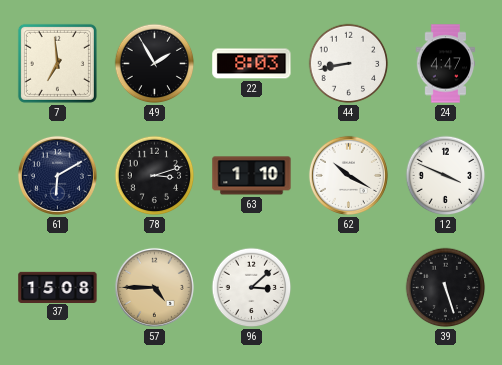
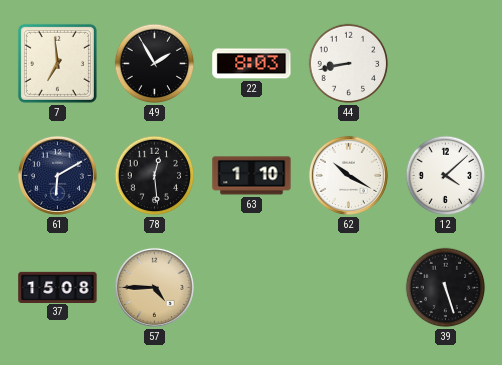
24: 4:47 -> none
78: 3:12 -> 12:29
12: 3:49 -> 4:08
96: 3:08 -> none
